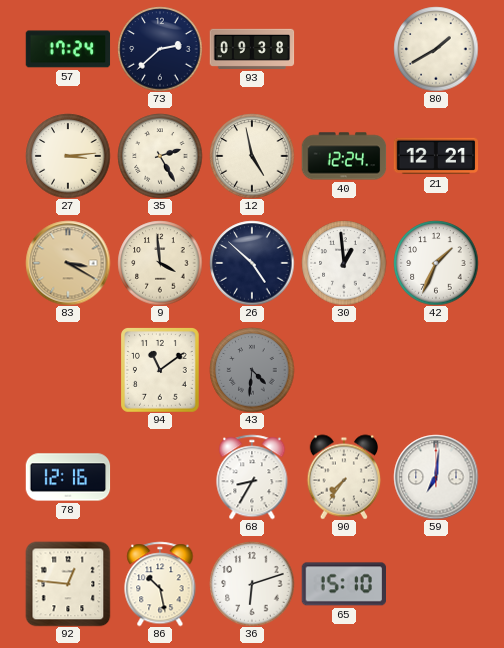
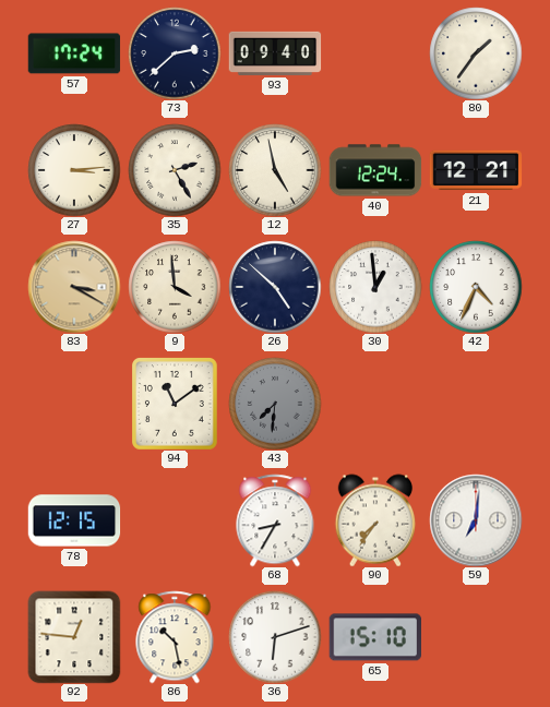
93: 09:38 -> 09:40
80: 1:40 -> 1:36
42: 1:34 -> 4:34
43: 4:31 -> 7:31
78: 12:16 -> 12:15
